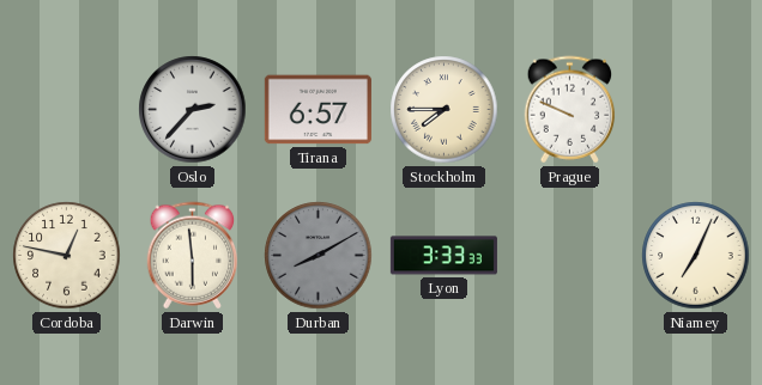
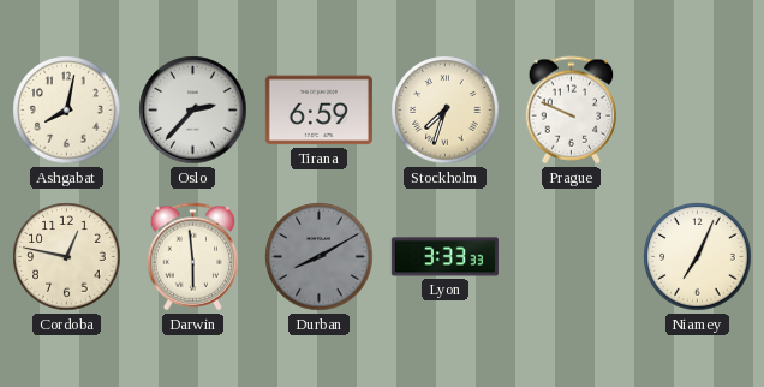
Ashgabat: none -> 8:02
Tirana: 6:57 -> 6:59
Stockholm: 7:45 -> 7:33
